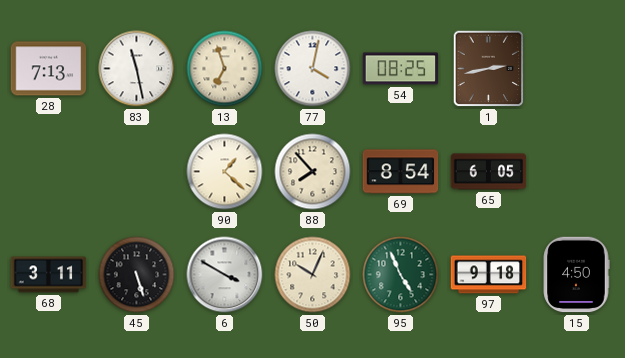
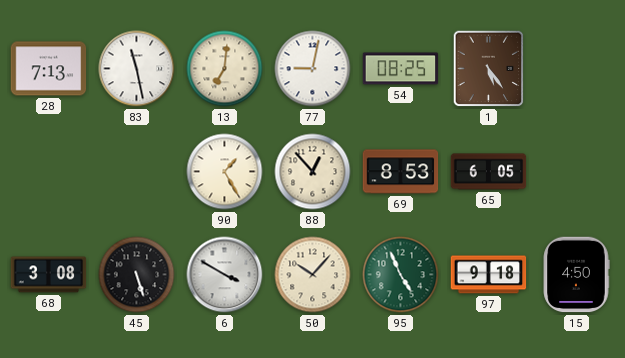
13: 6:57 -> 7:01
77: 4:02 -> 9:02
1: 2:43 -> 5:24
90: 1:22 -> 1:25
88: 7:53 -> 12:53
69: 8:54 -> 8:53
68: 3:11 -> 3:08
50: 10:04 -> 10:07
